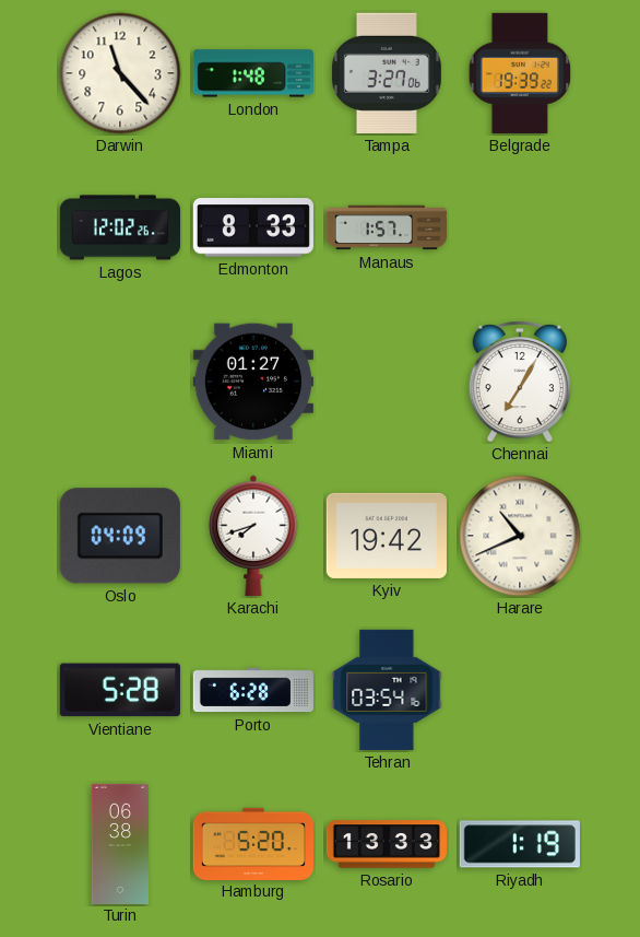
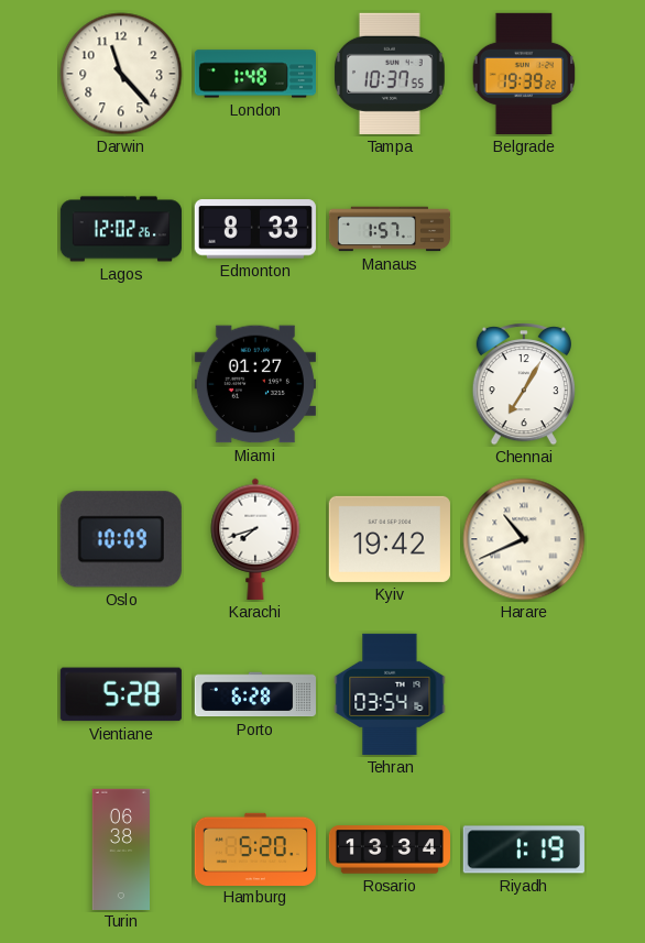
Tampa: 3:27 -> 10:37
Oslo: 04:09 -> 10:09
Rosario: 13:33 -> 13:34
